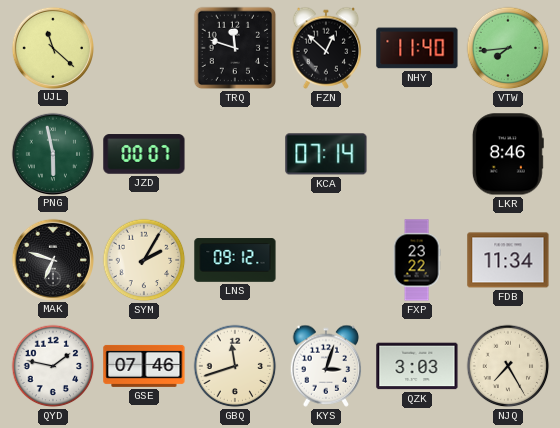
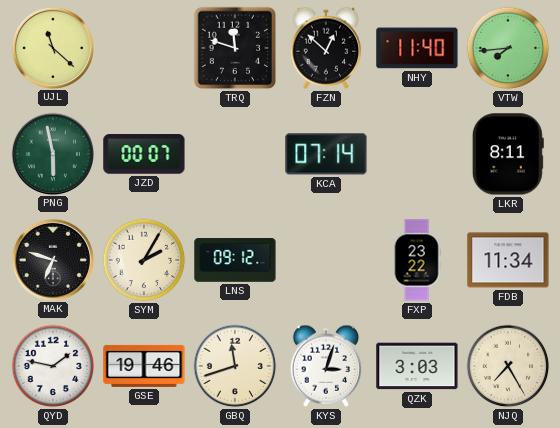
LKR: 8:46 -> 8:11
GSE: 07:46 -> 19:46
